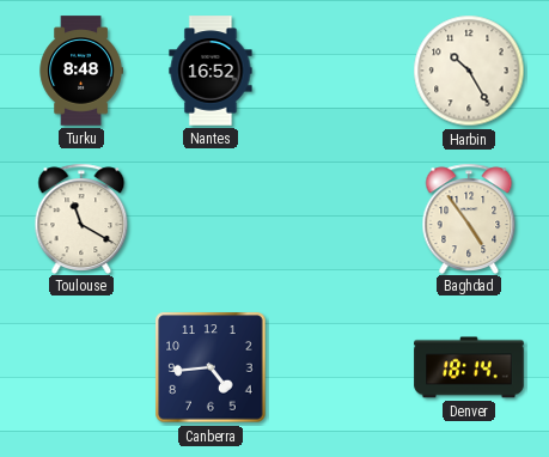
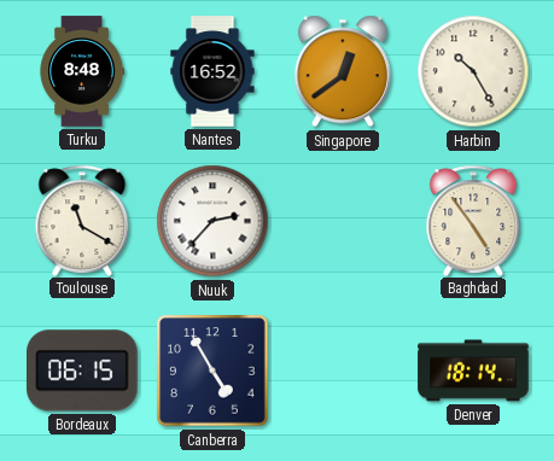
Singapore: none -> 12:39
Nuuk: none -> 2:37
Bordeaux: none -> 06:15
Canberra: 4:44 -> 4:55
